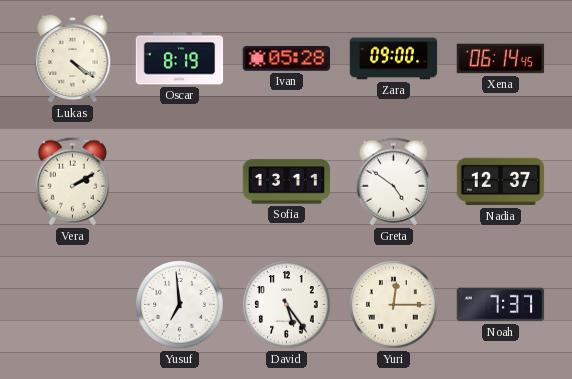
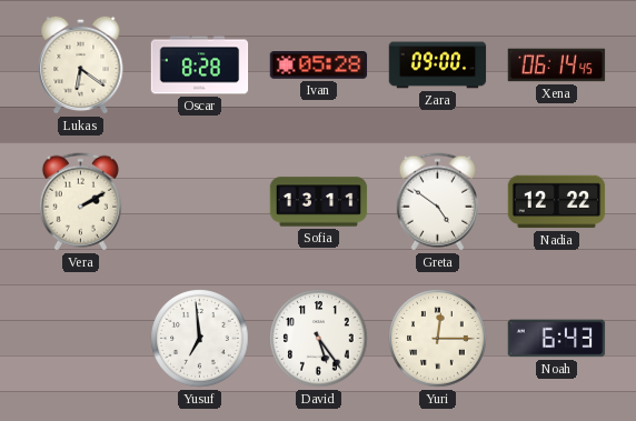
Lukas: 4:21 -> 6:21
Oscar: 8:19 -> 8:28
Nadia: 12:37 -> 12:22
Noah: 7:37 -> 6:43
